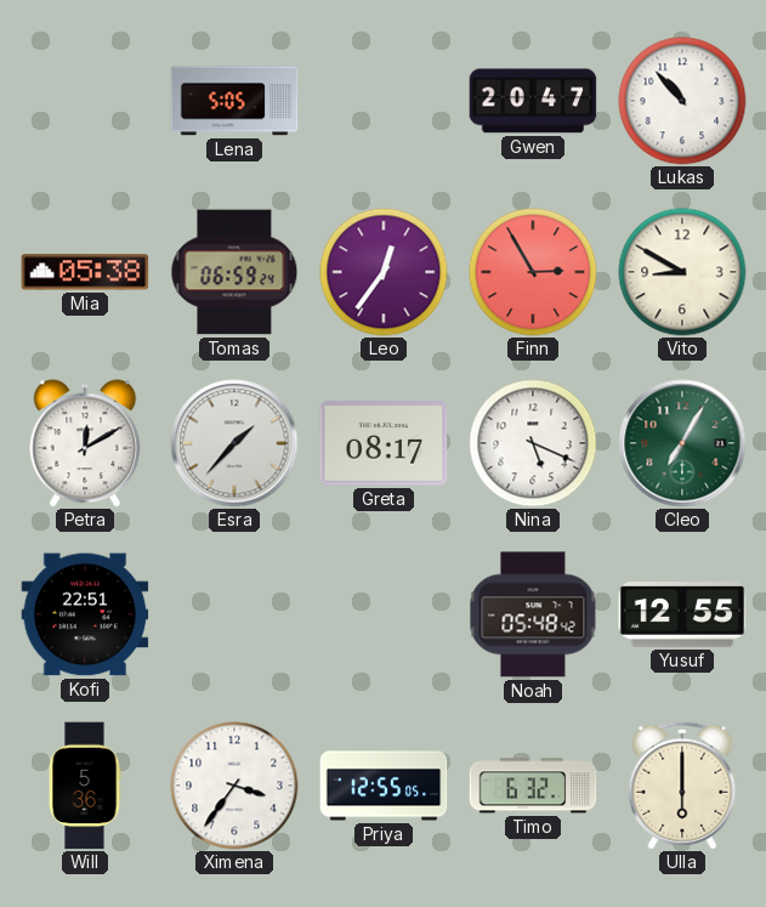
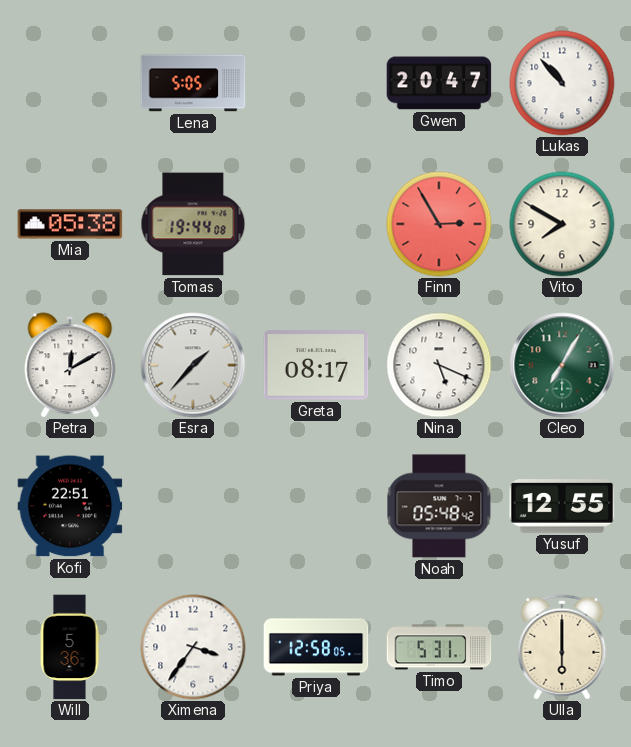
Tomas: 06:59 -> 19:44
Leo: 12:36 -> none
Vito: 8:50 -> 7:50
Priya: 12:55 -> 12:58
Timo: 6:32 -> 5:31
